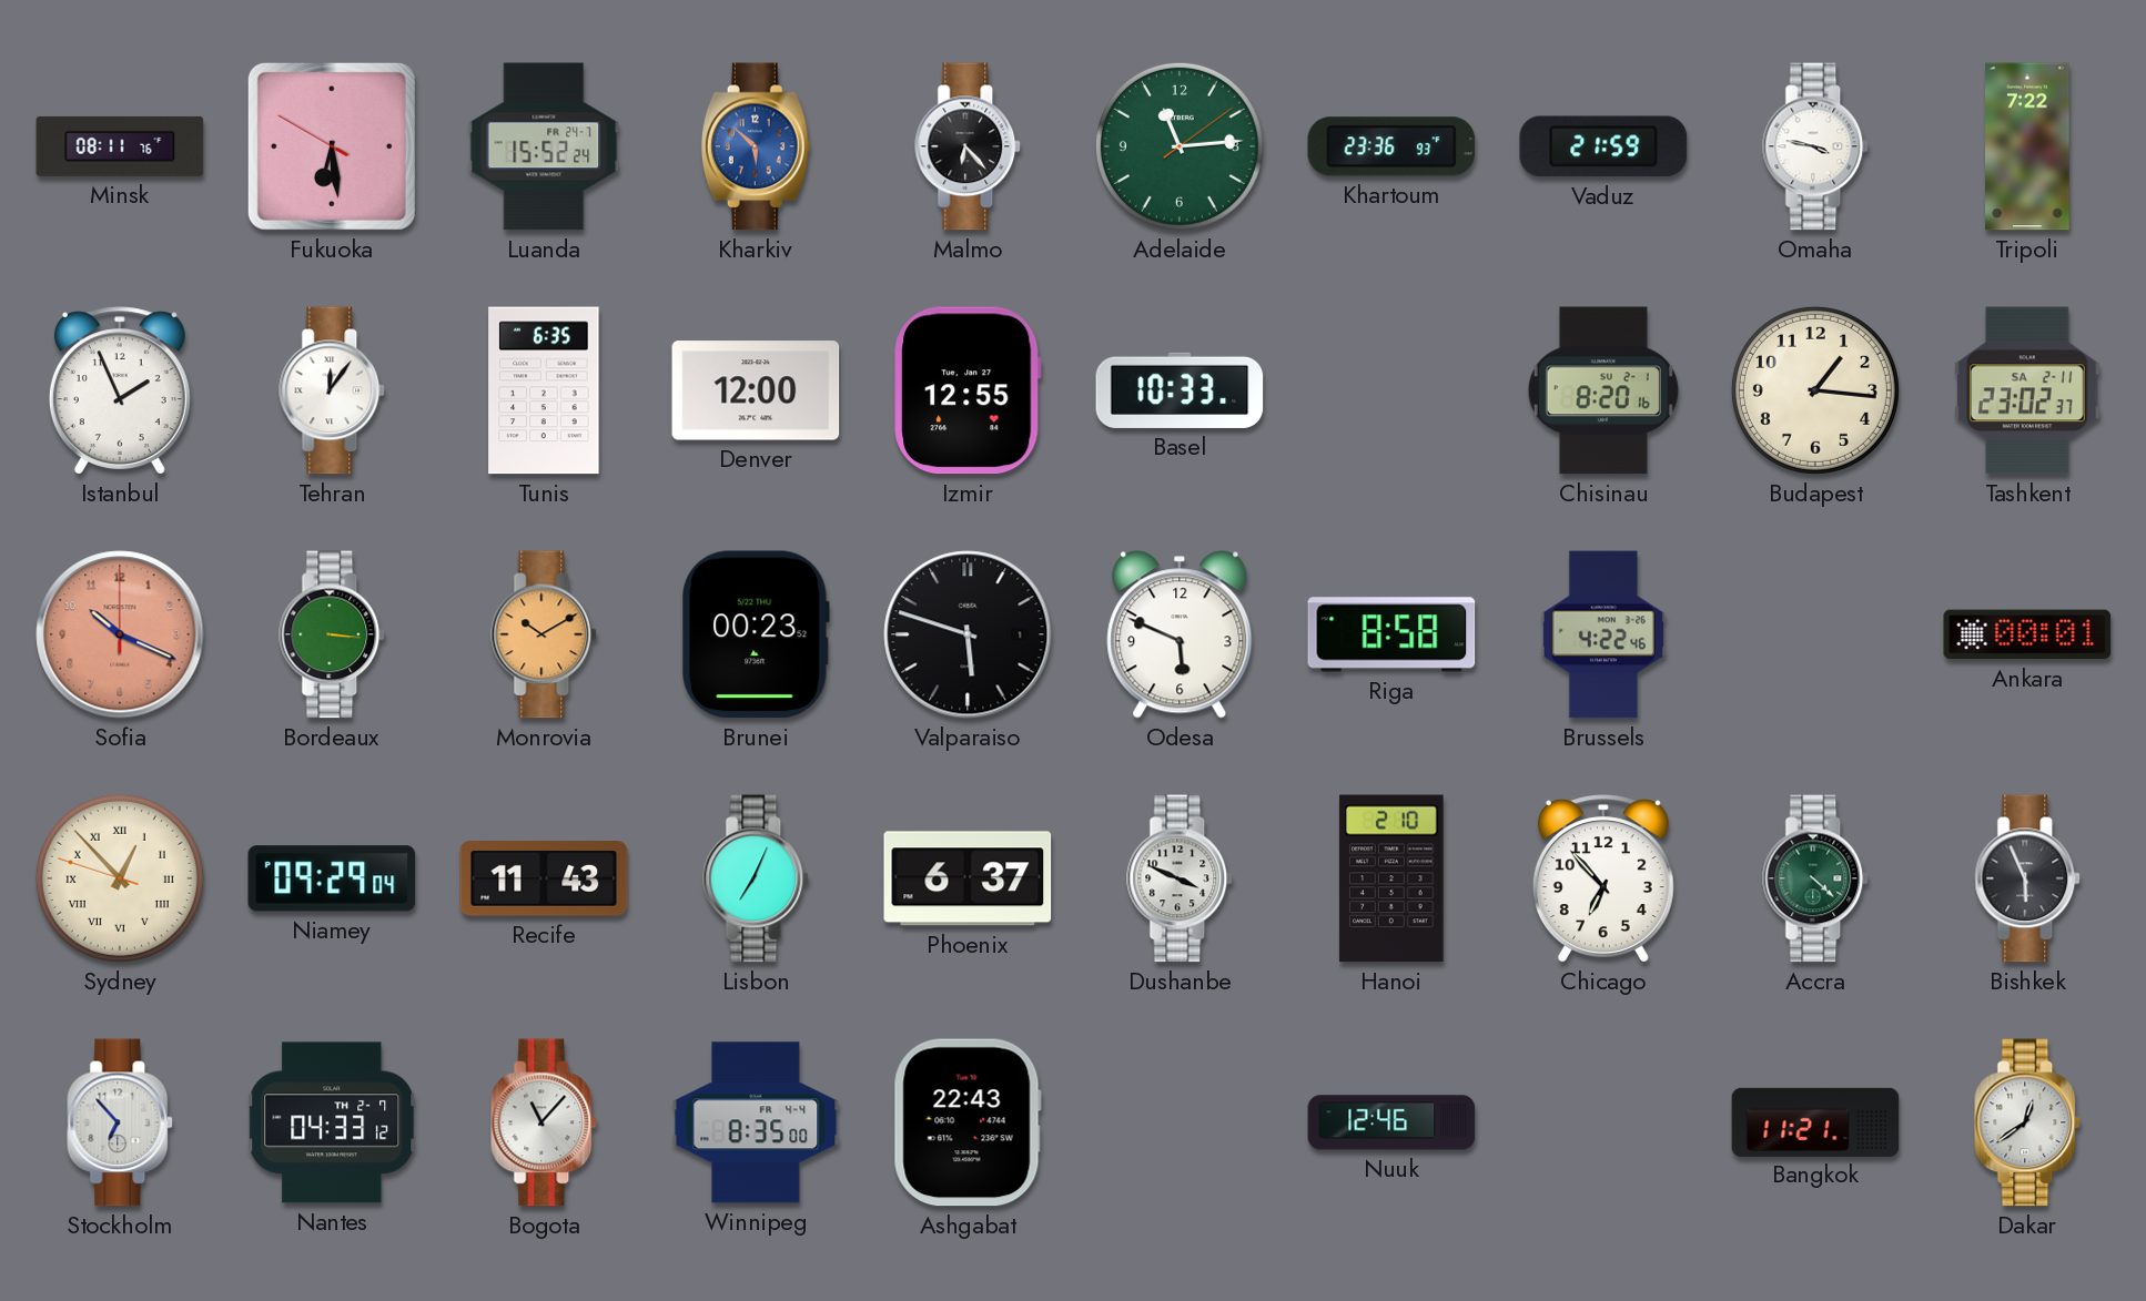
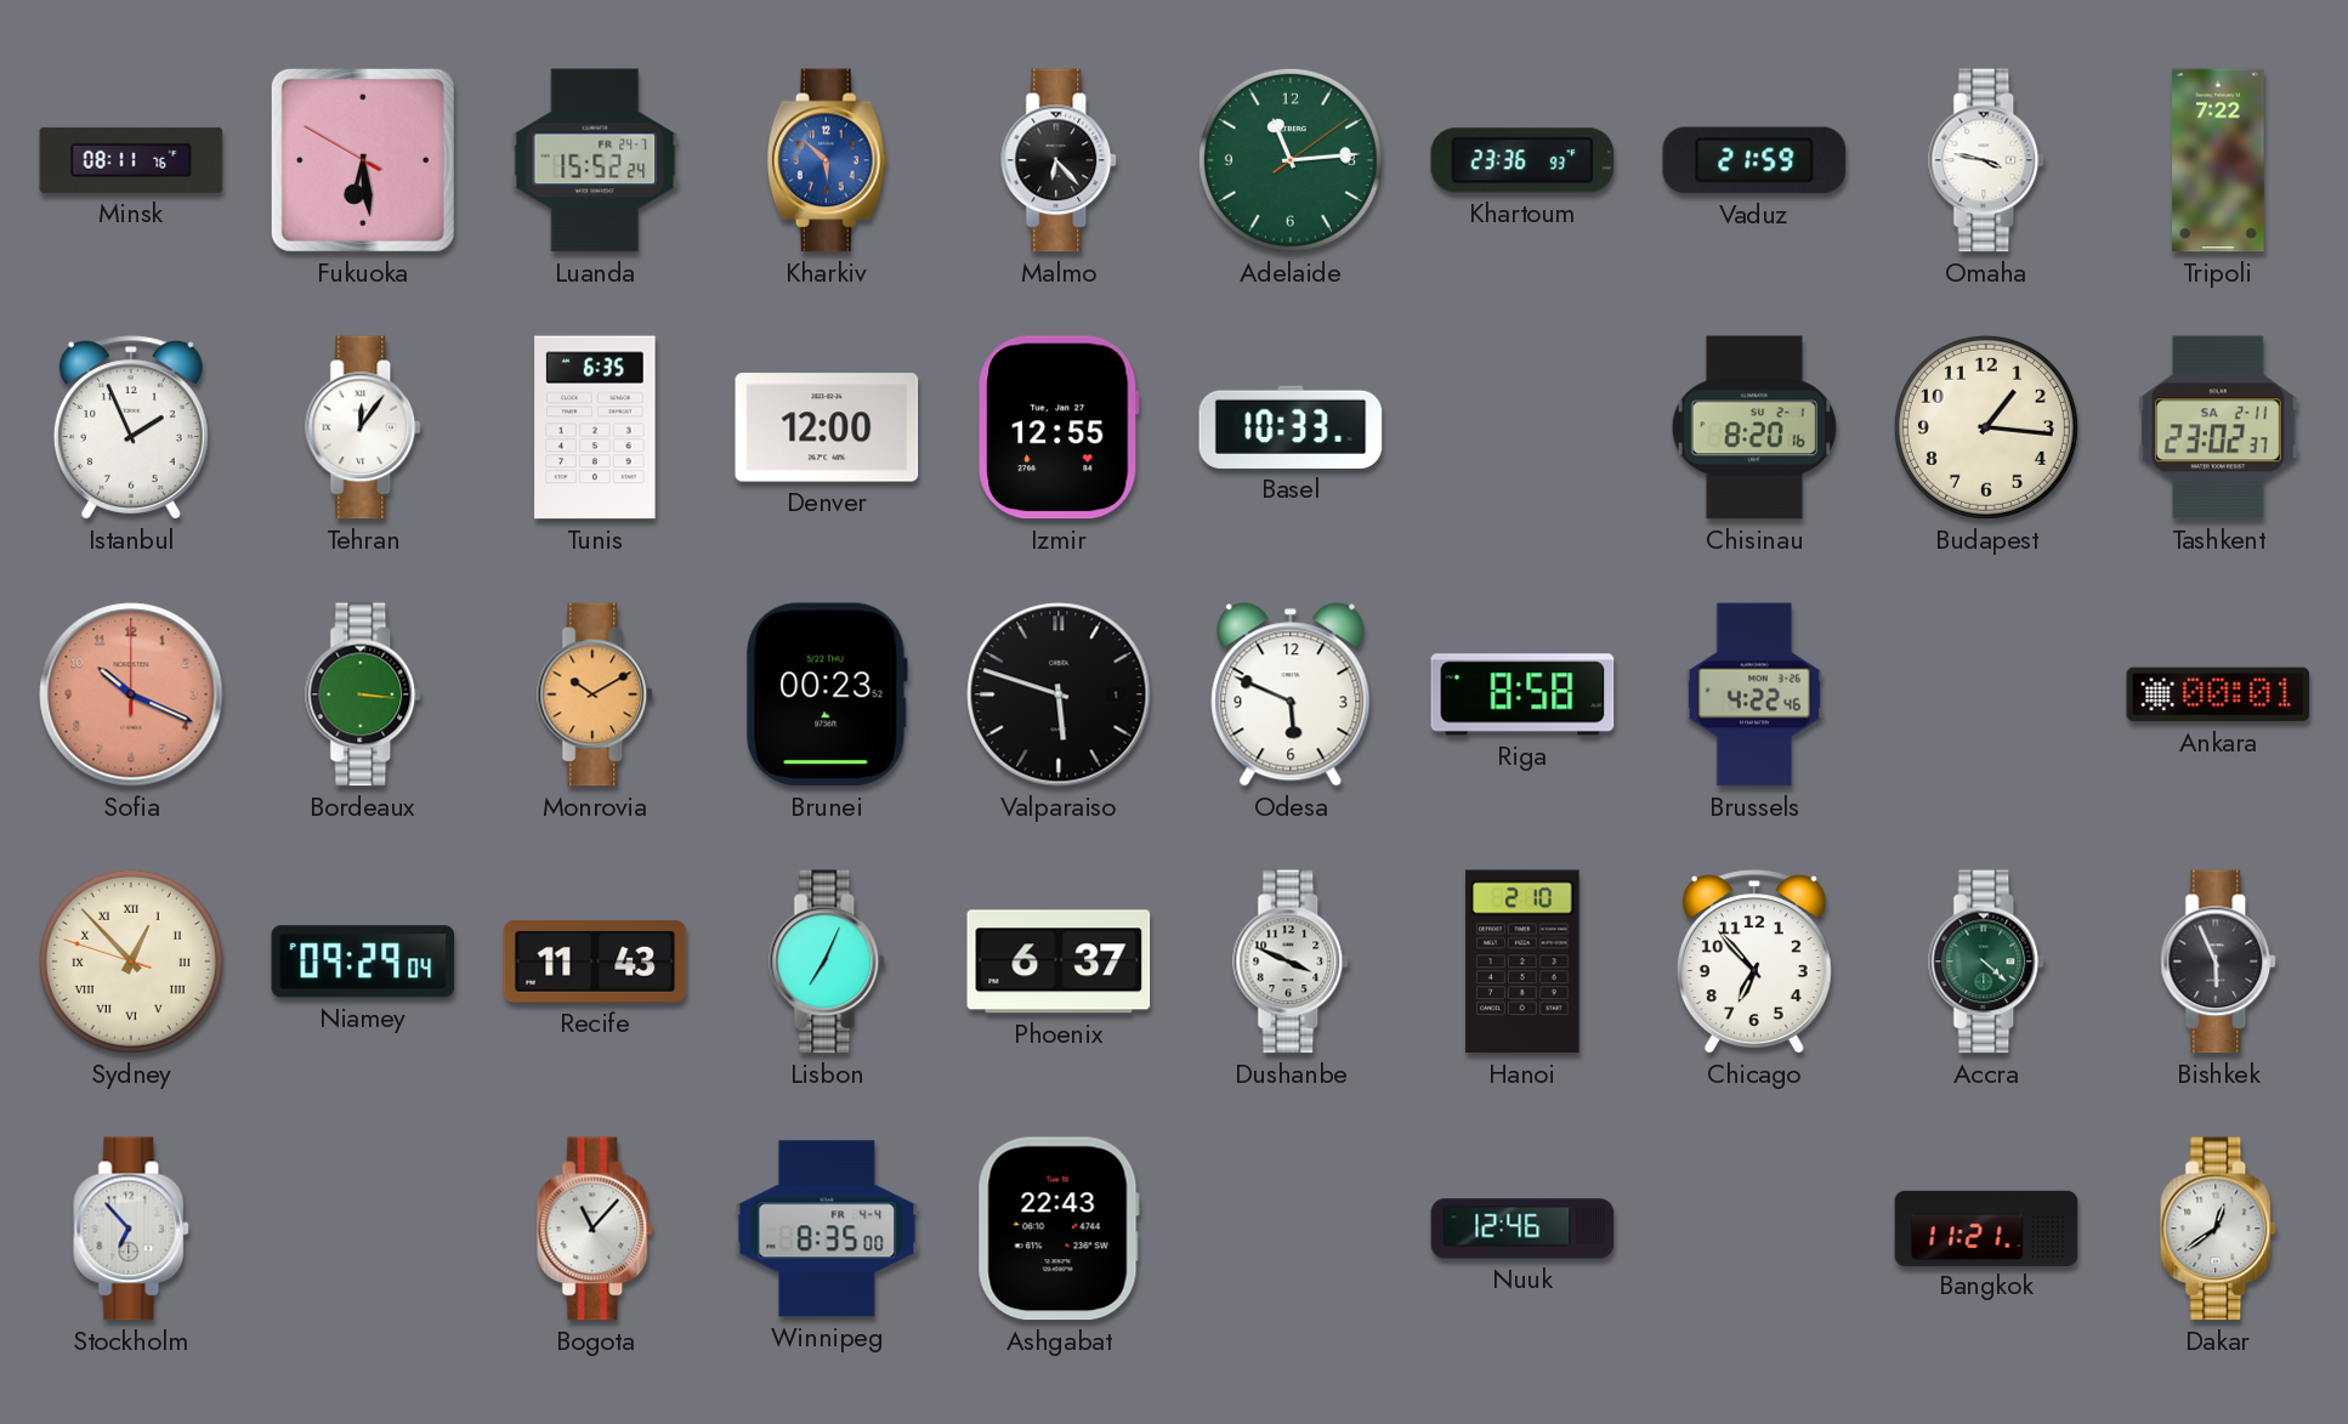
Nantes: 04:33 -> none
